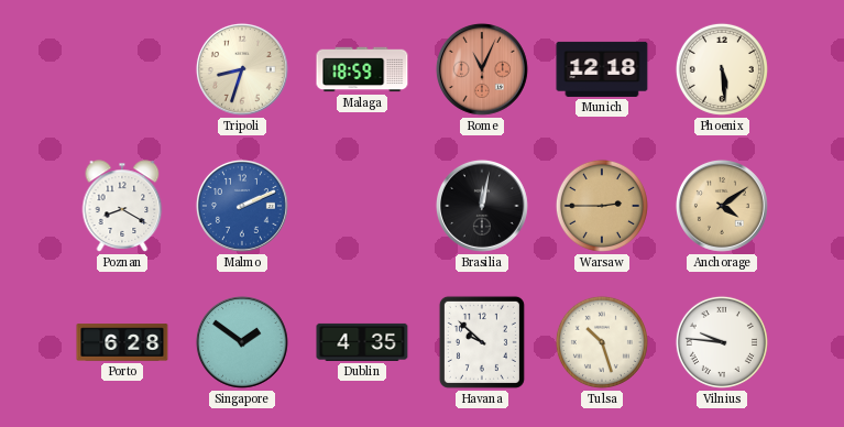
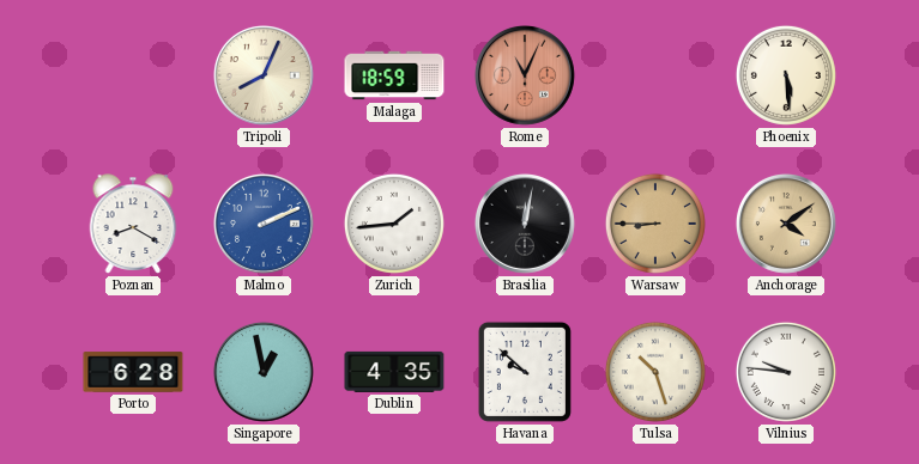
Tripoli: 8:33 -> 8:04
Munich: 12:18 -> none
Zurich: none -> 1:44
Warsaw: 2:45 -> 8:45
Singapore: 1:51 -> 12:58
